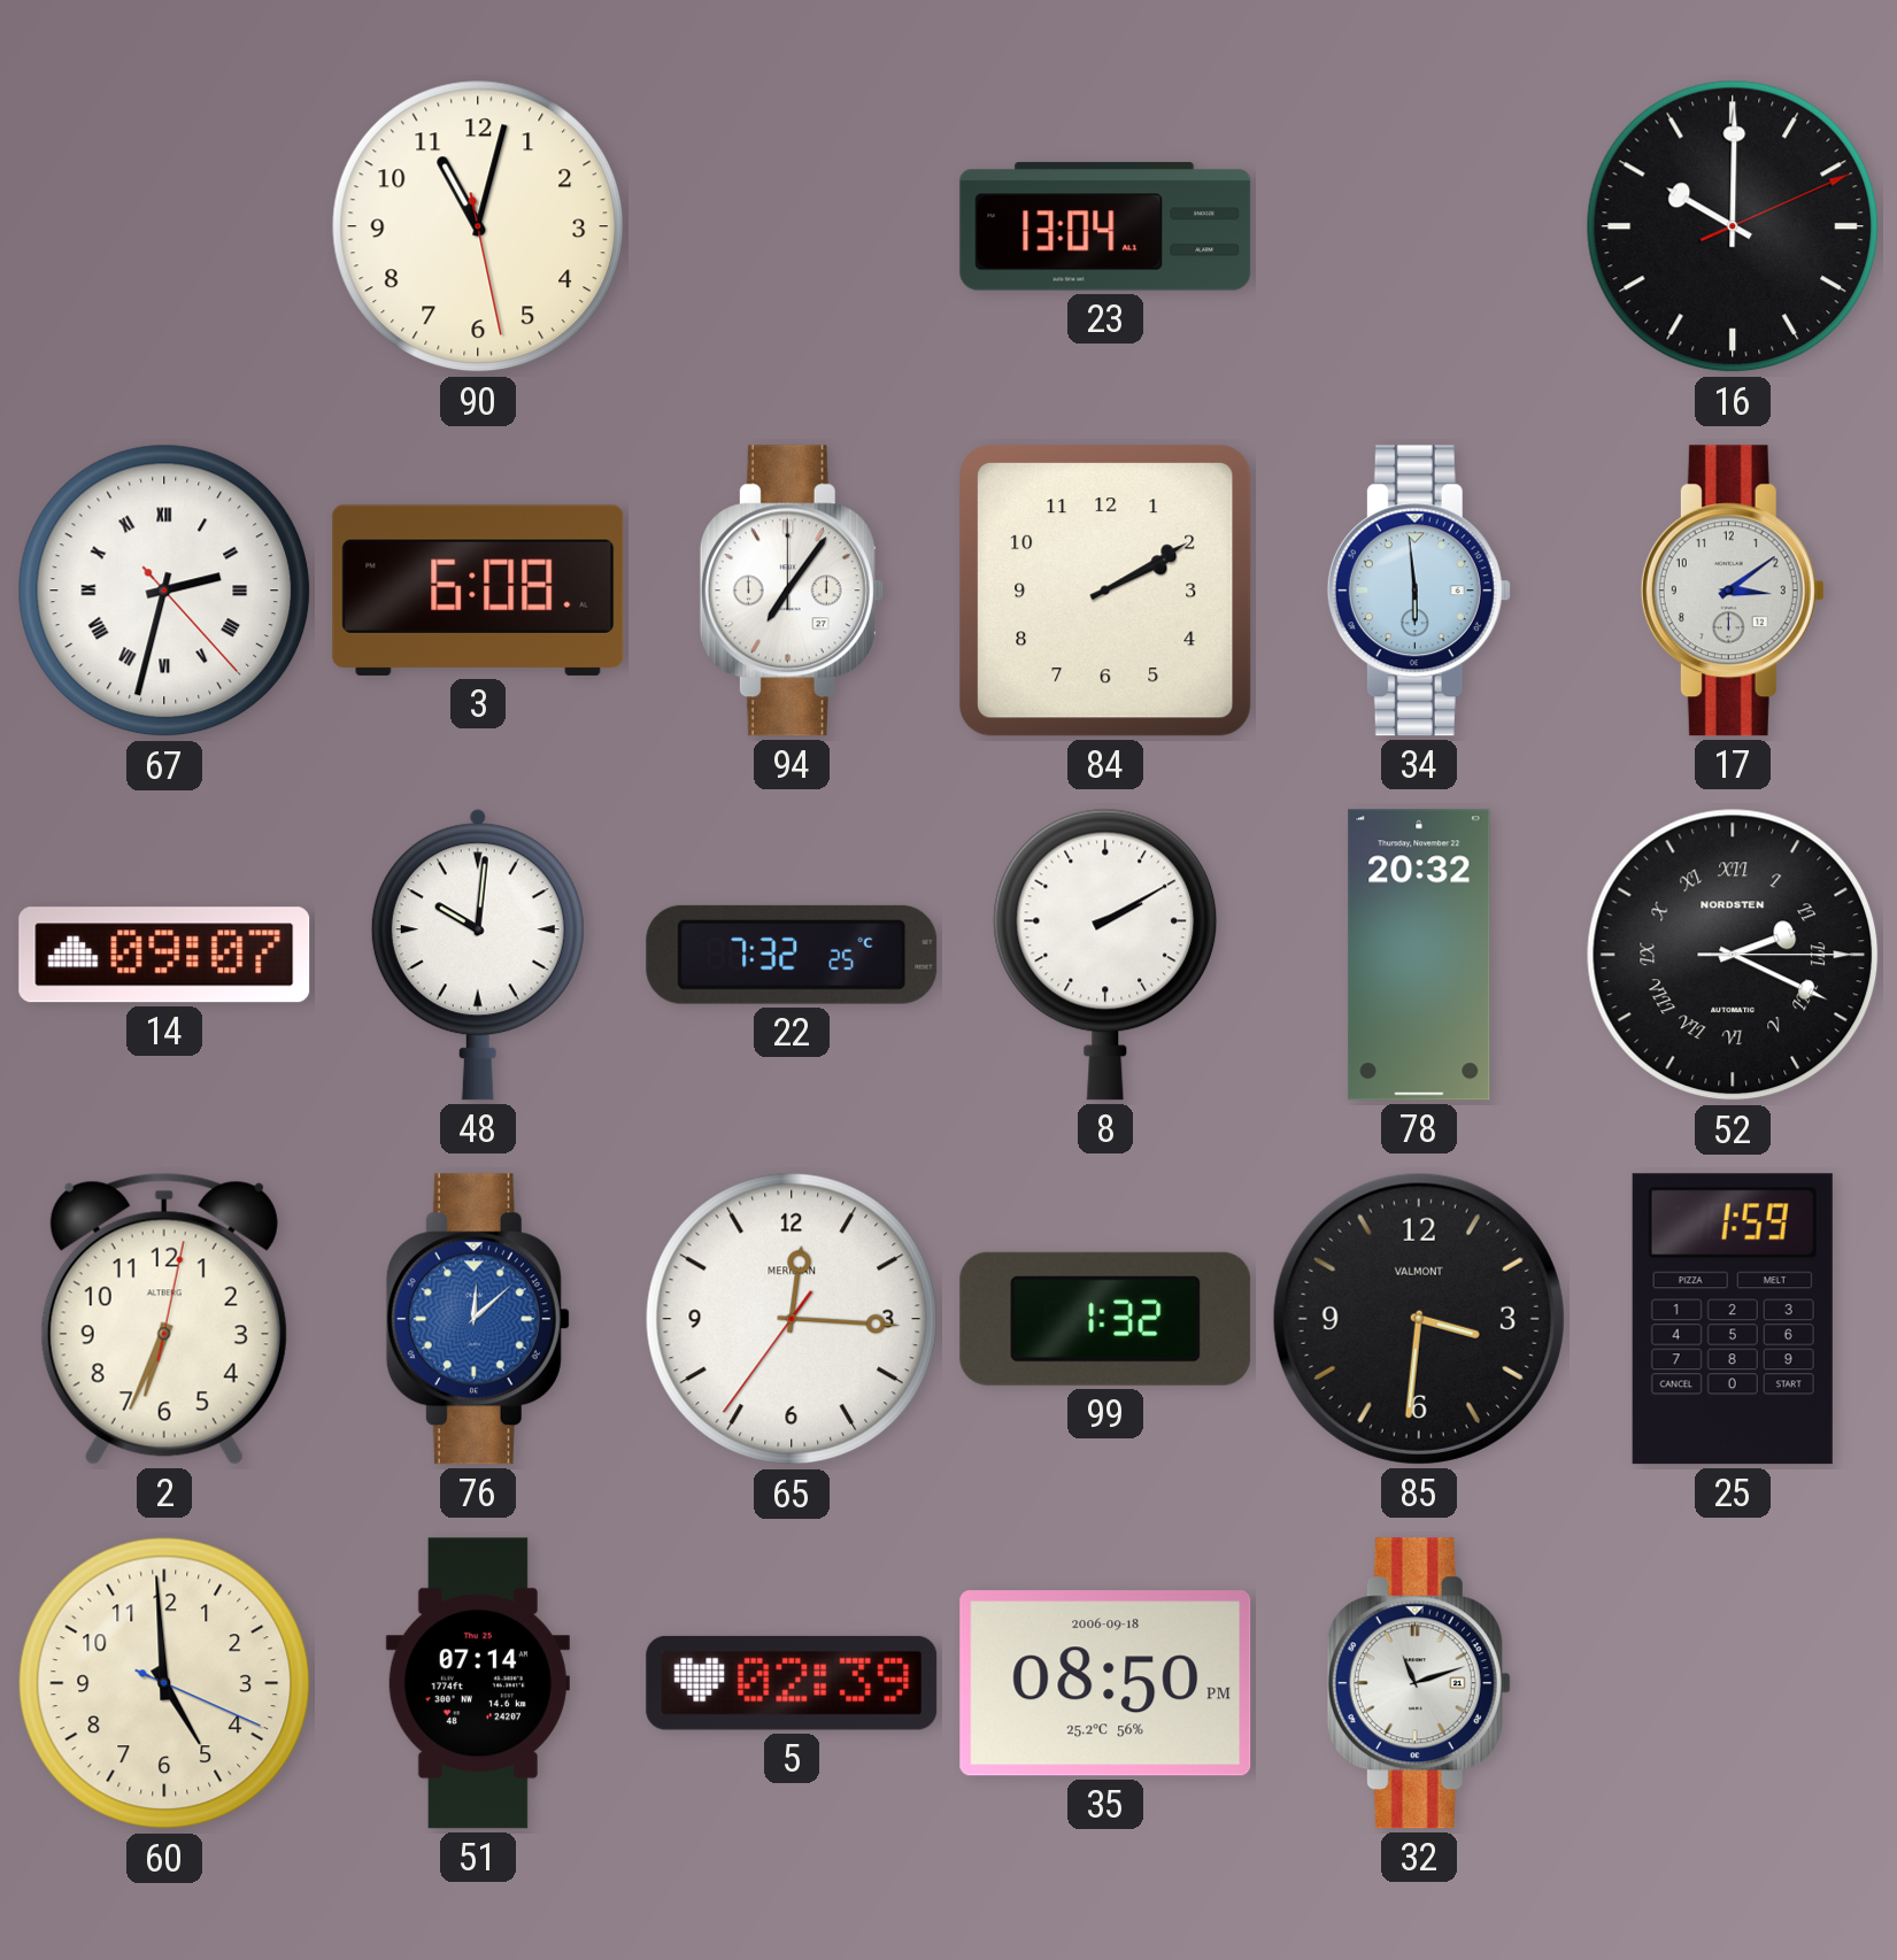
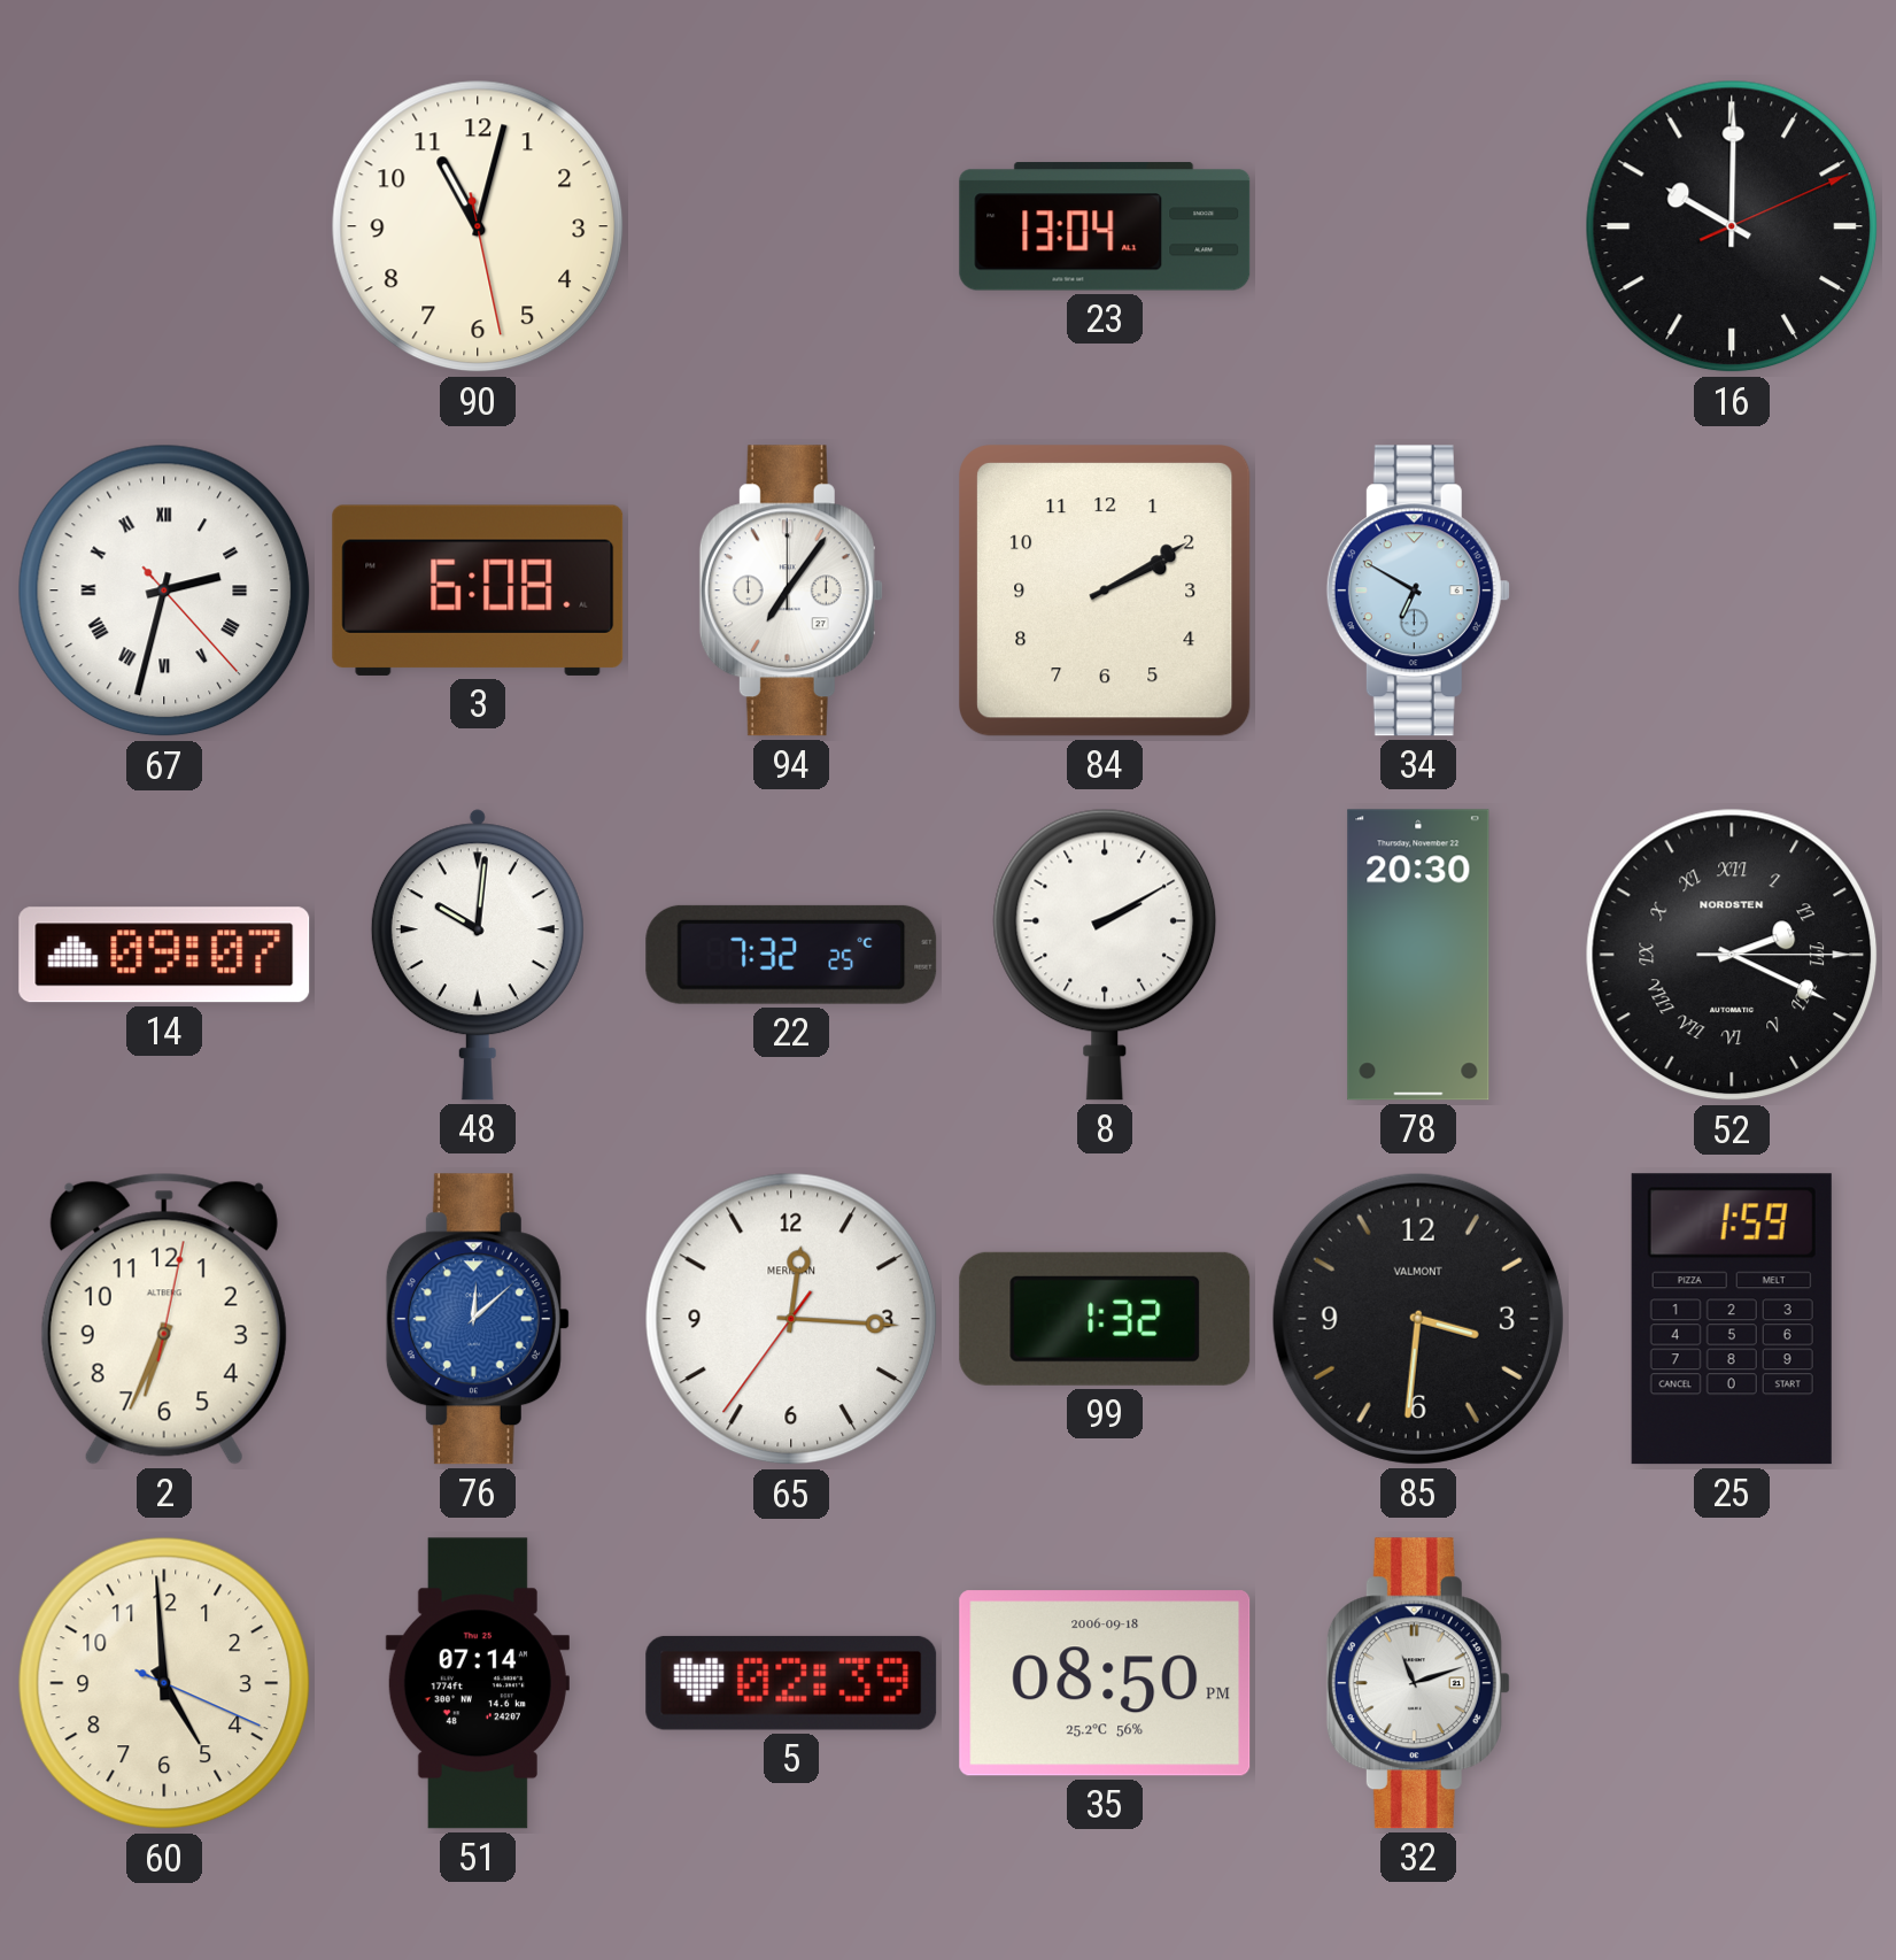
34: 5:59 -> 6:50
17: 3:09 -> none
78: 20:32 -> 20:30
